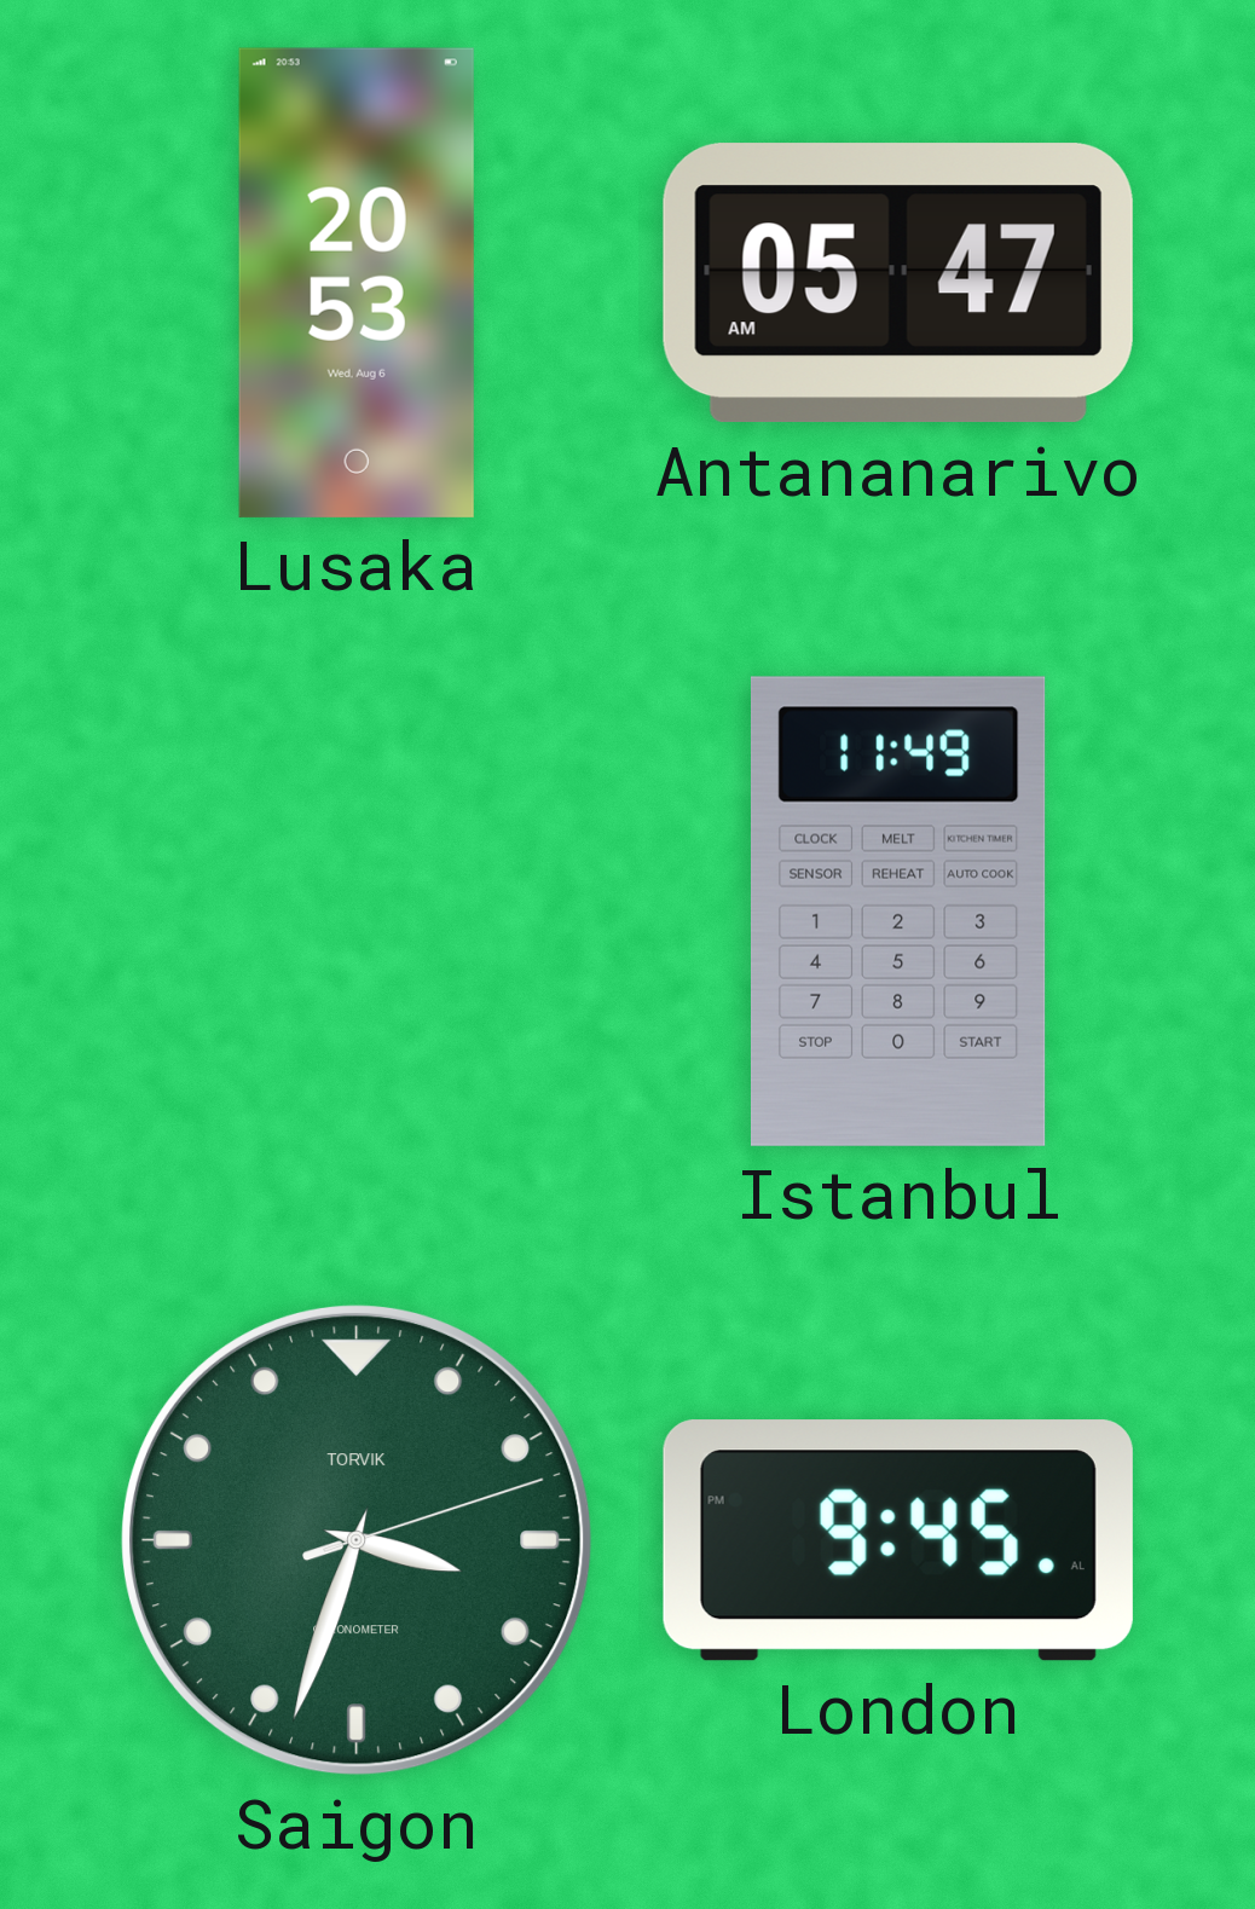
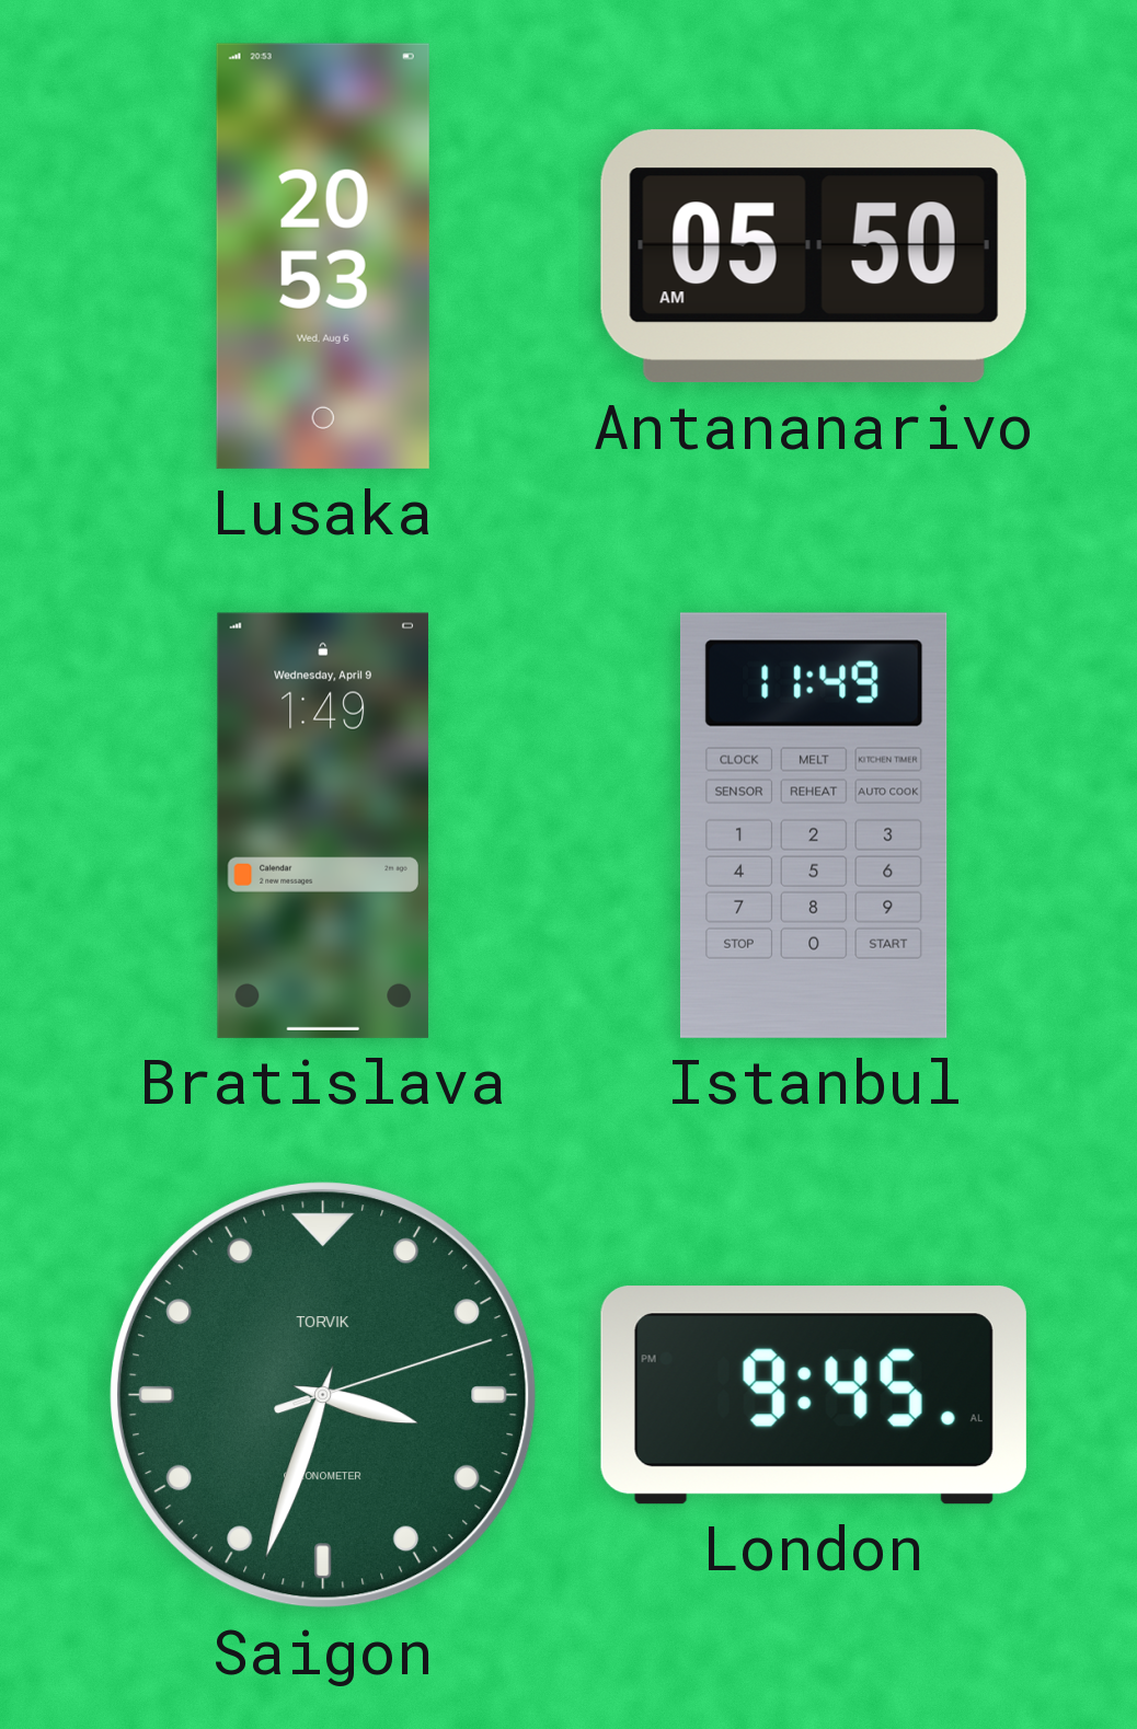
Antananarivo: 05:47 -> 05:50
Bratislava: none -> 1:49
